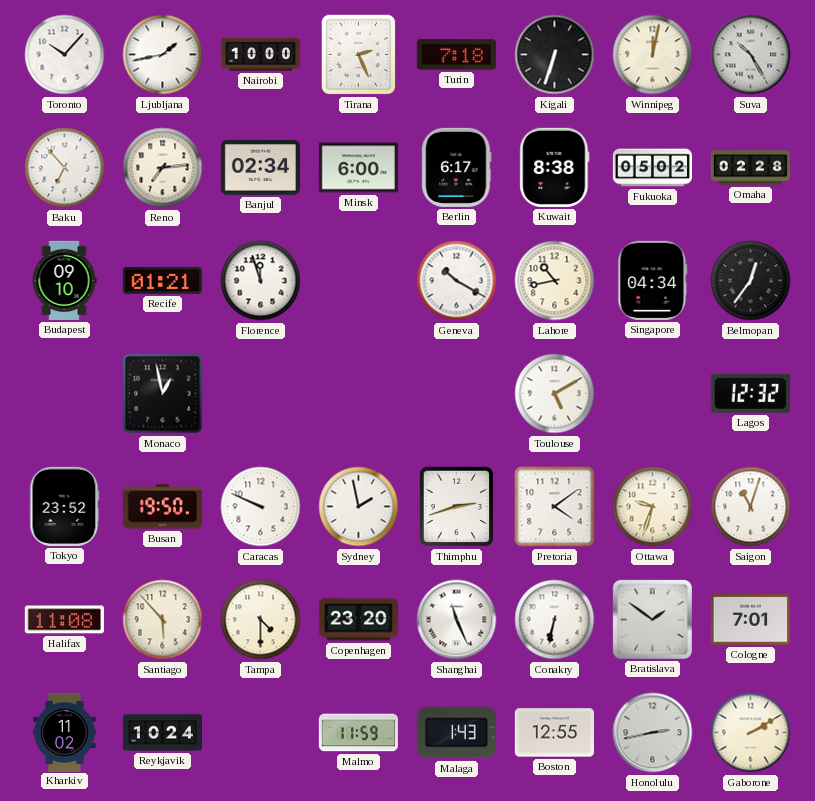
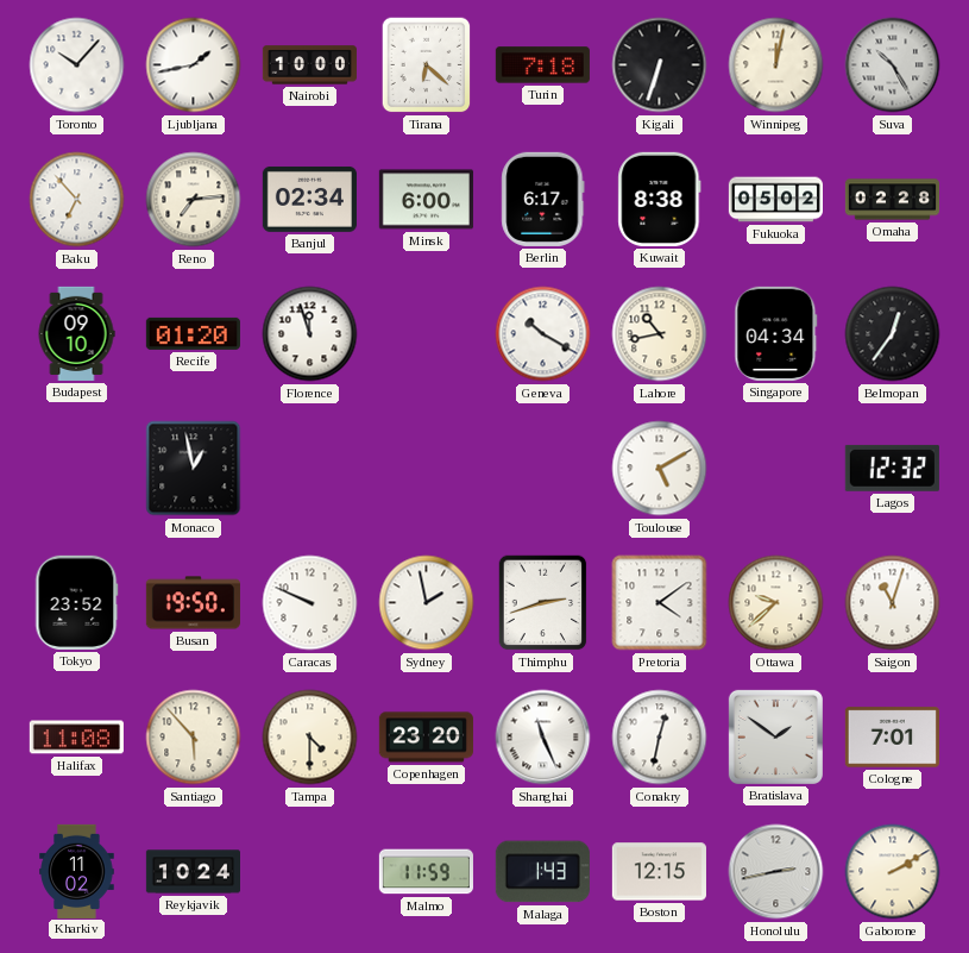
Tirana: 2:26 -> 6:22
Recife: 01:21 -> 01:20
Ottawa: 9:33 -> 9:38
Conakry: 6:32 -> 12:32
Boston: 12:55 -> 12:15
